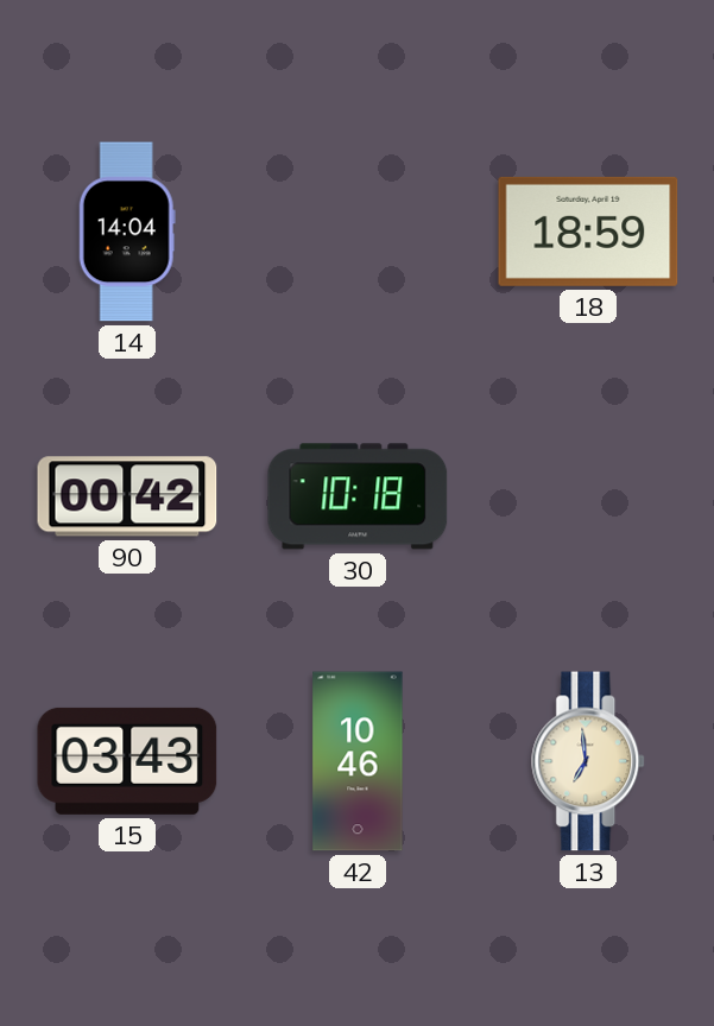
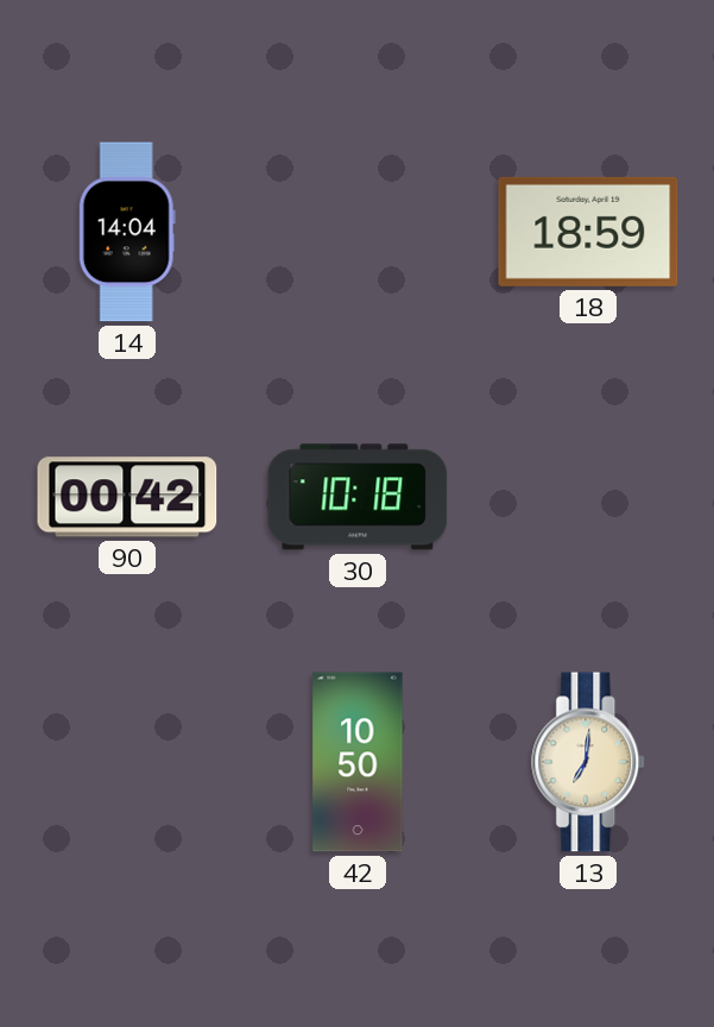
15: 03:43 -> none
42: 10:46 -> 10:50
13: 6:59 -> 7:01
